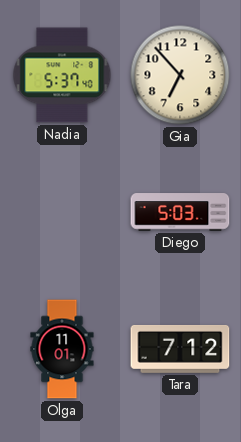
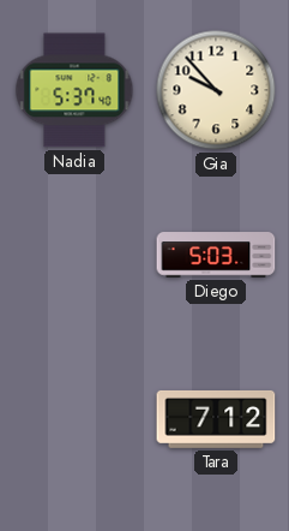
Gia: 6:53 -> 9:53
Olga: 11:01 -> none
